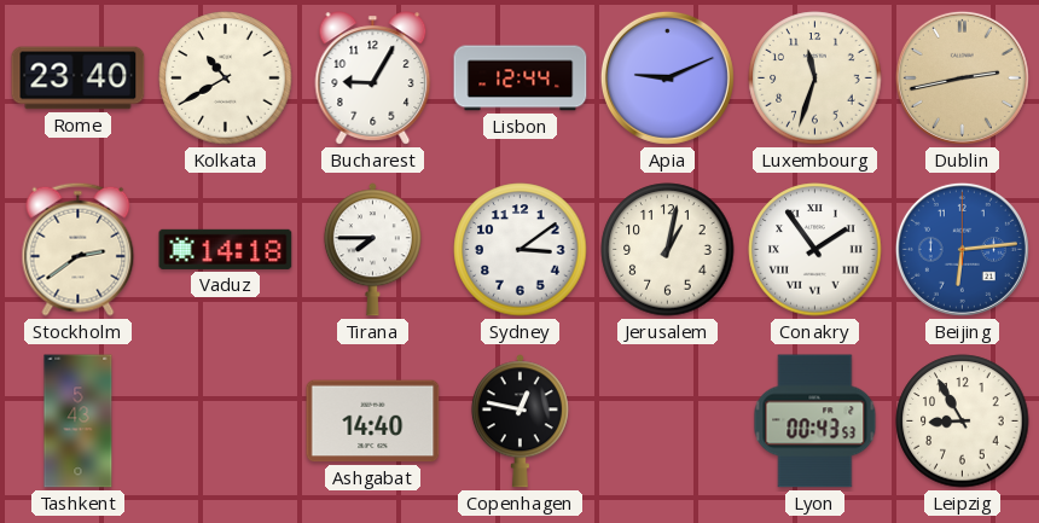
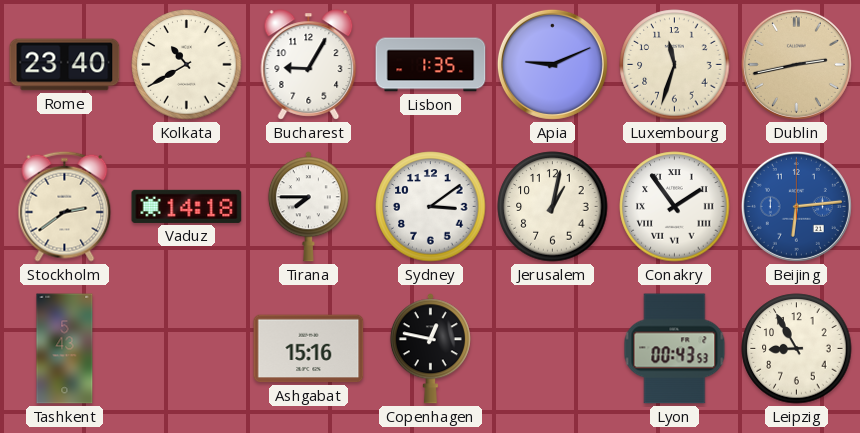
Lisbon: 12:44 -> 1:35
Ashgabat: 14:40 -> 15:16
